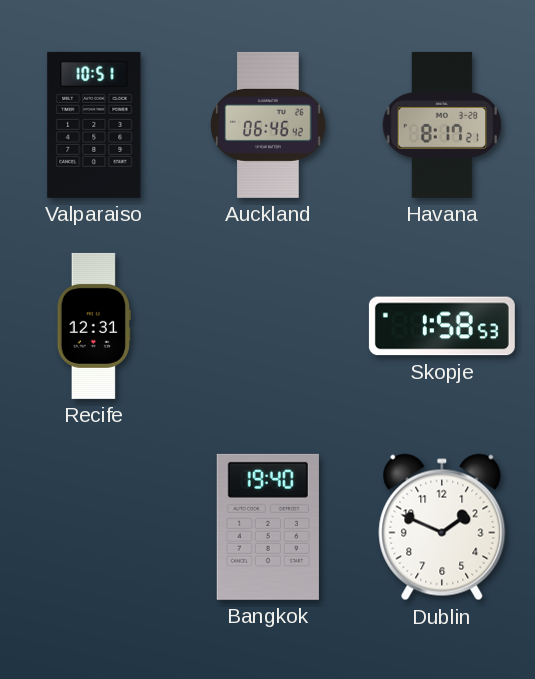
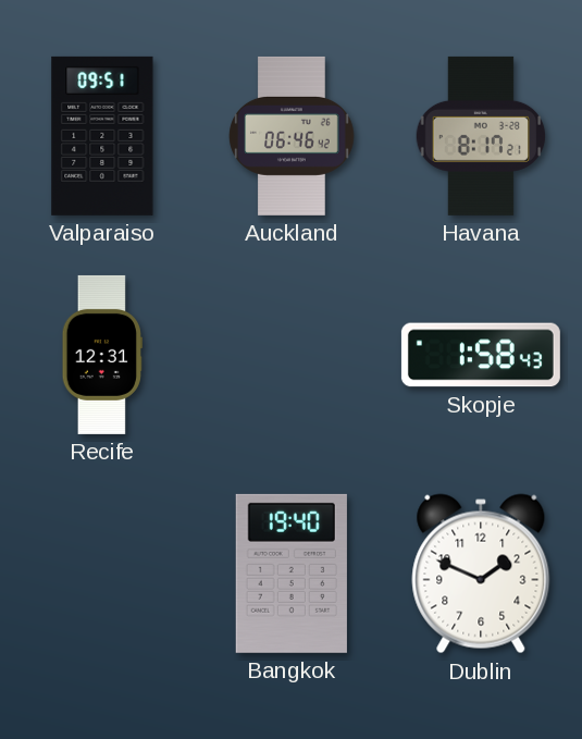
Valparaiso: 10:51 -> 09:51
Skopje: 1:58:53 -> 1:58:43
